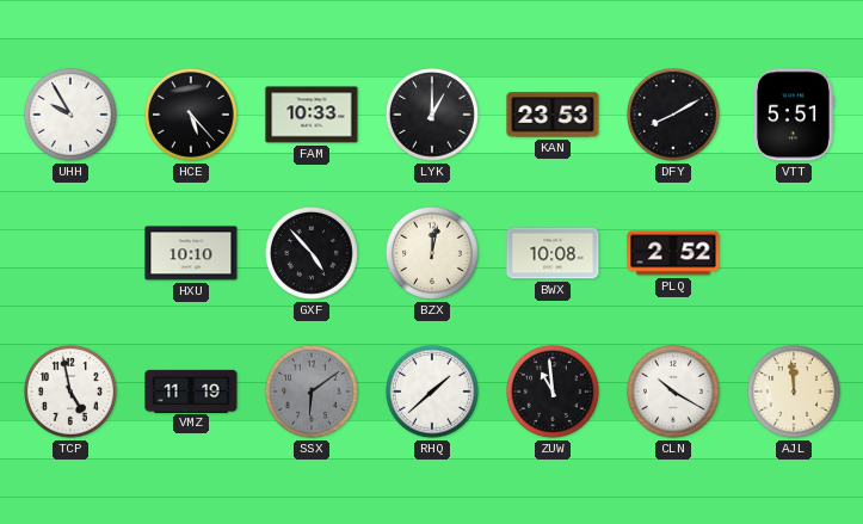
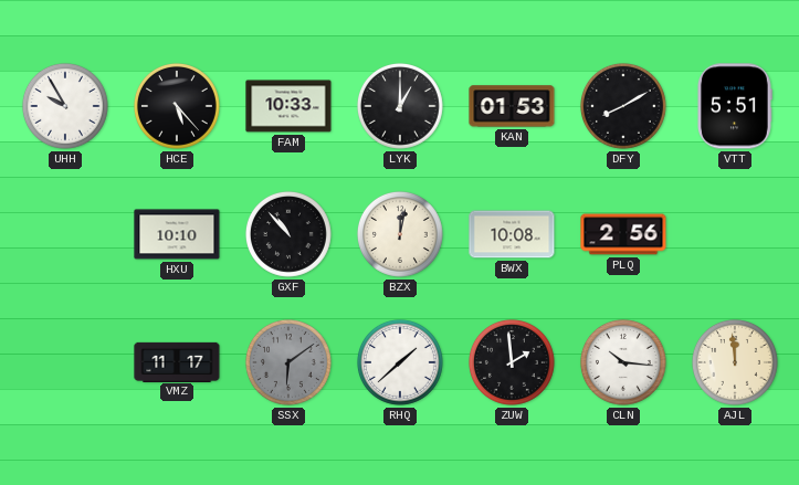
KAN: 23:53 -> 01:53
GXF: 4:53 -> 10:53
PLQ: 2:52 -> 2:56
TCP: 4:58 -> none
VMZ: 11:19 -> 11:17
ZUW: 10:59 -> 1:59
CLN: 10:20 -> 10:16
